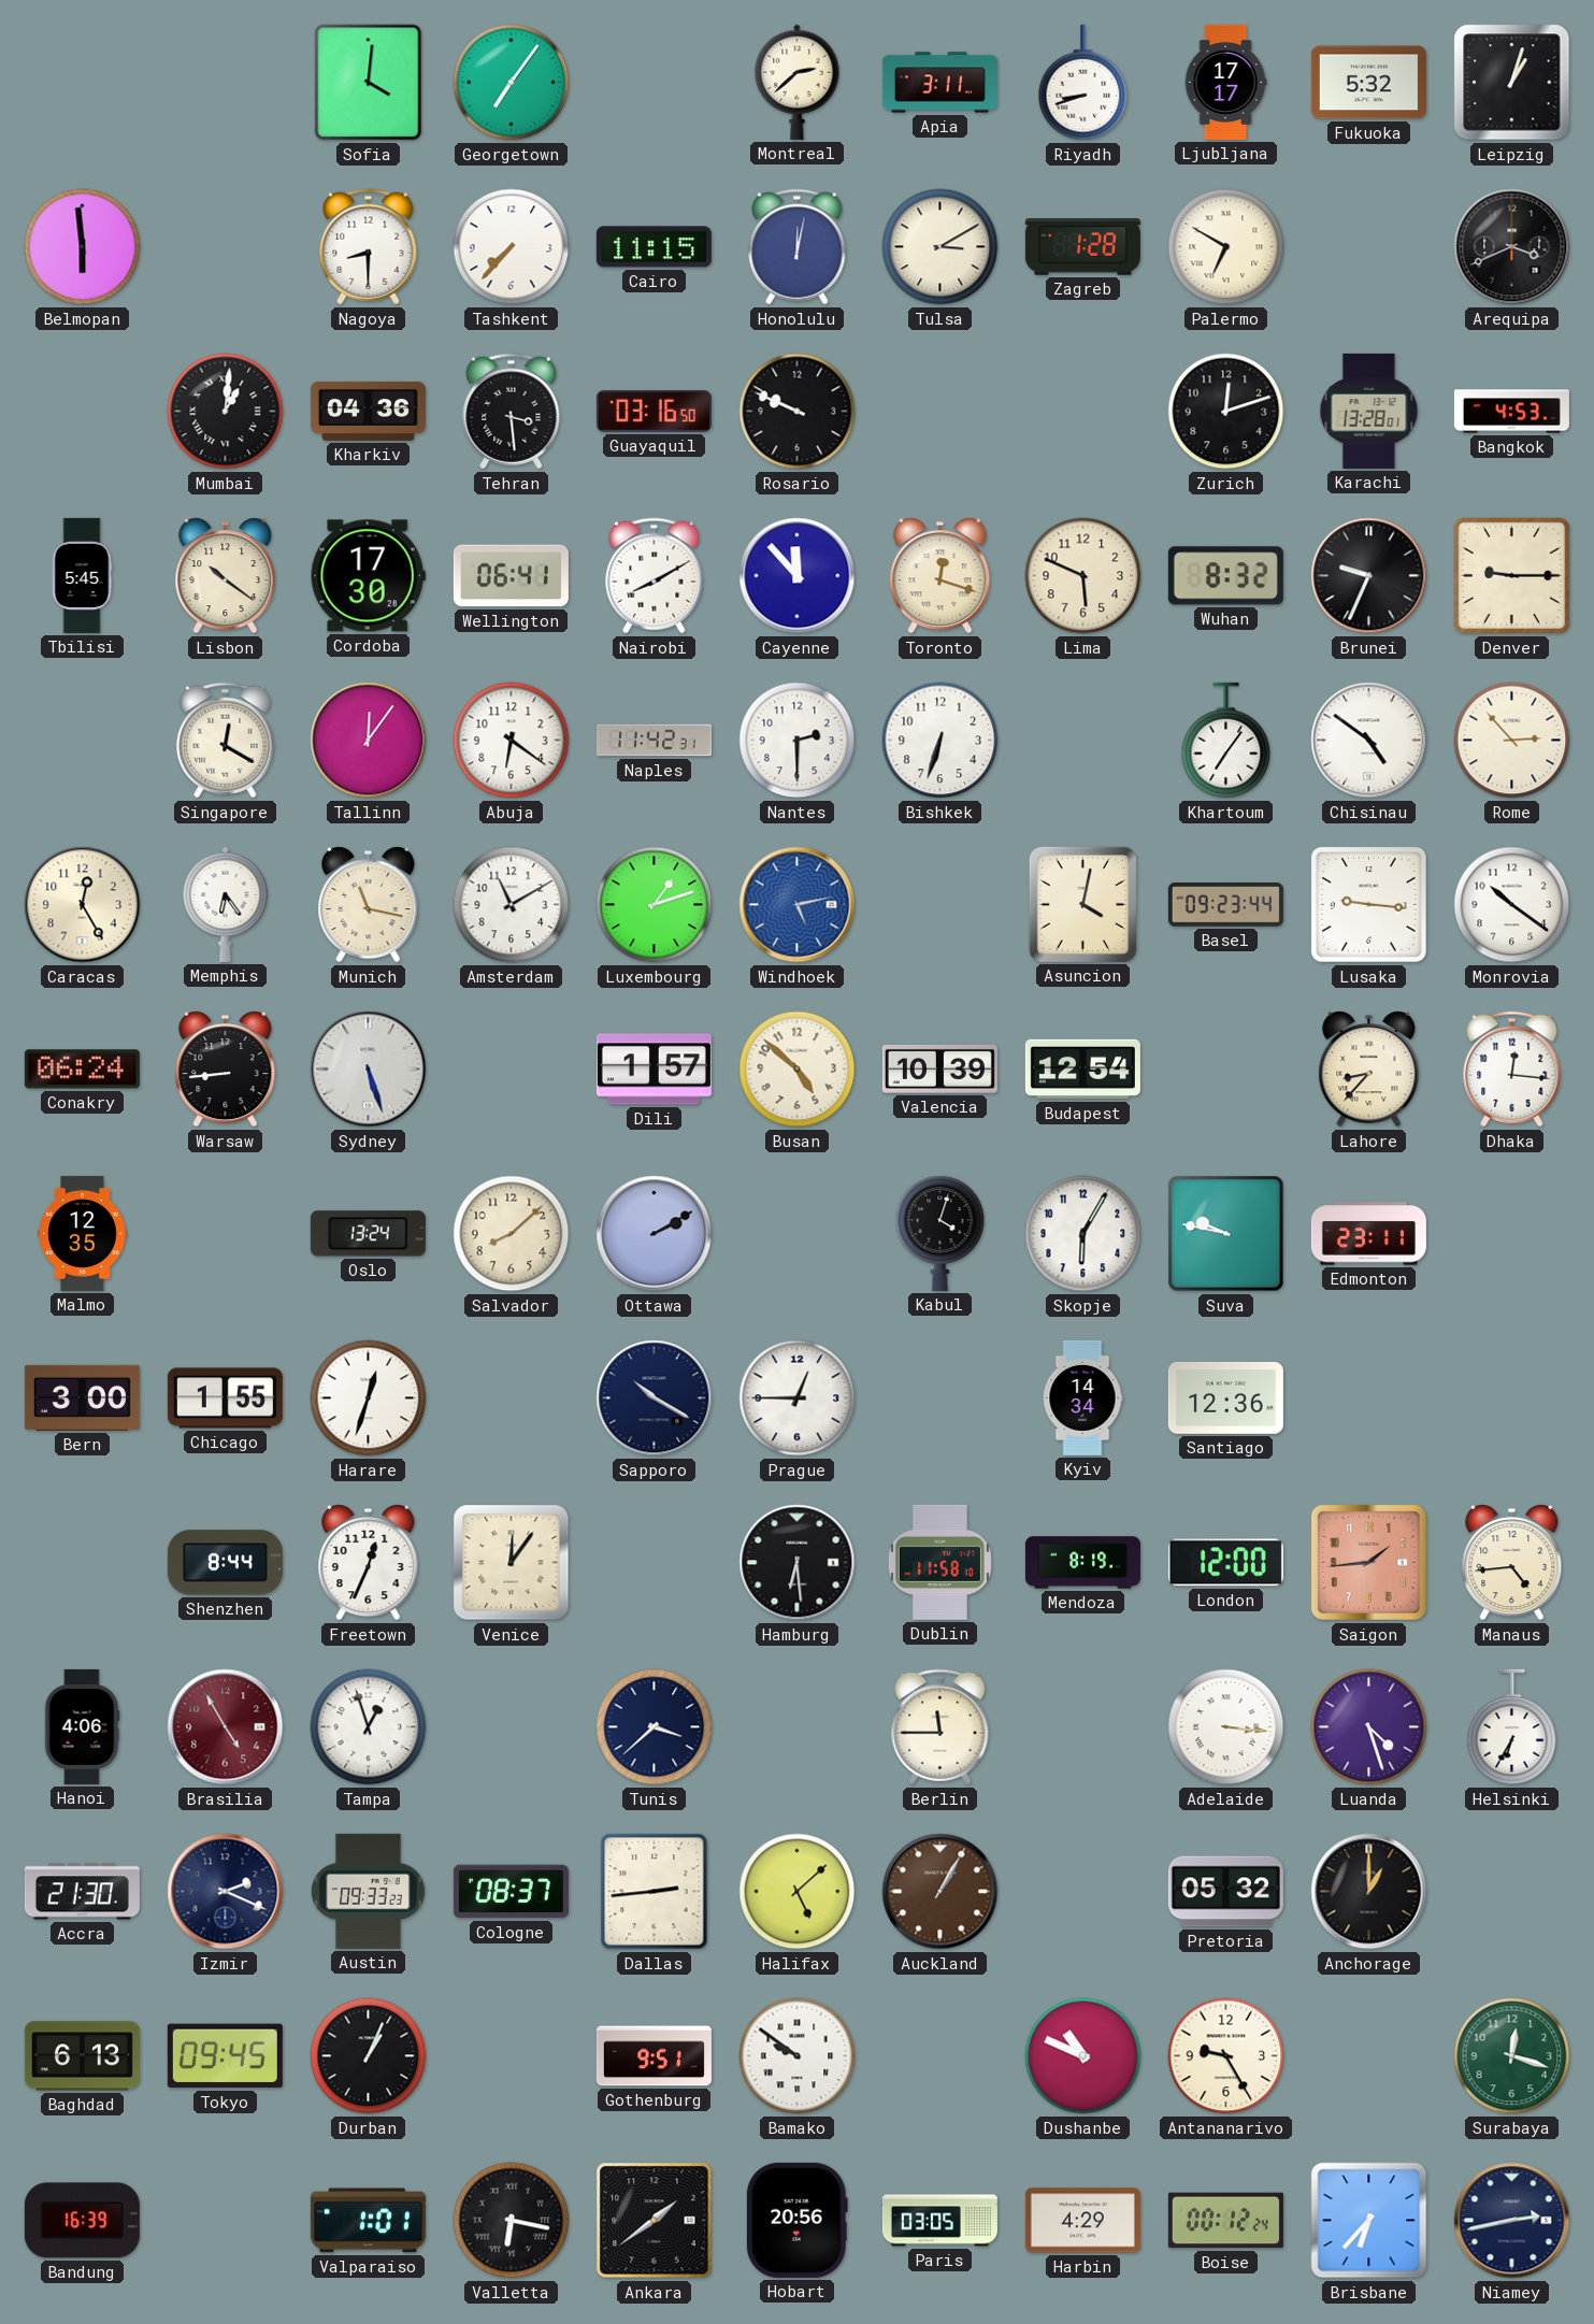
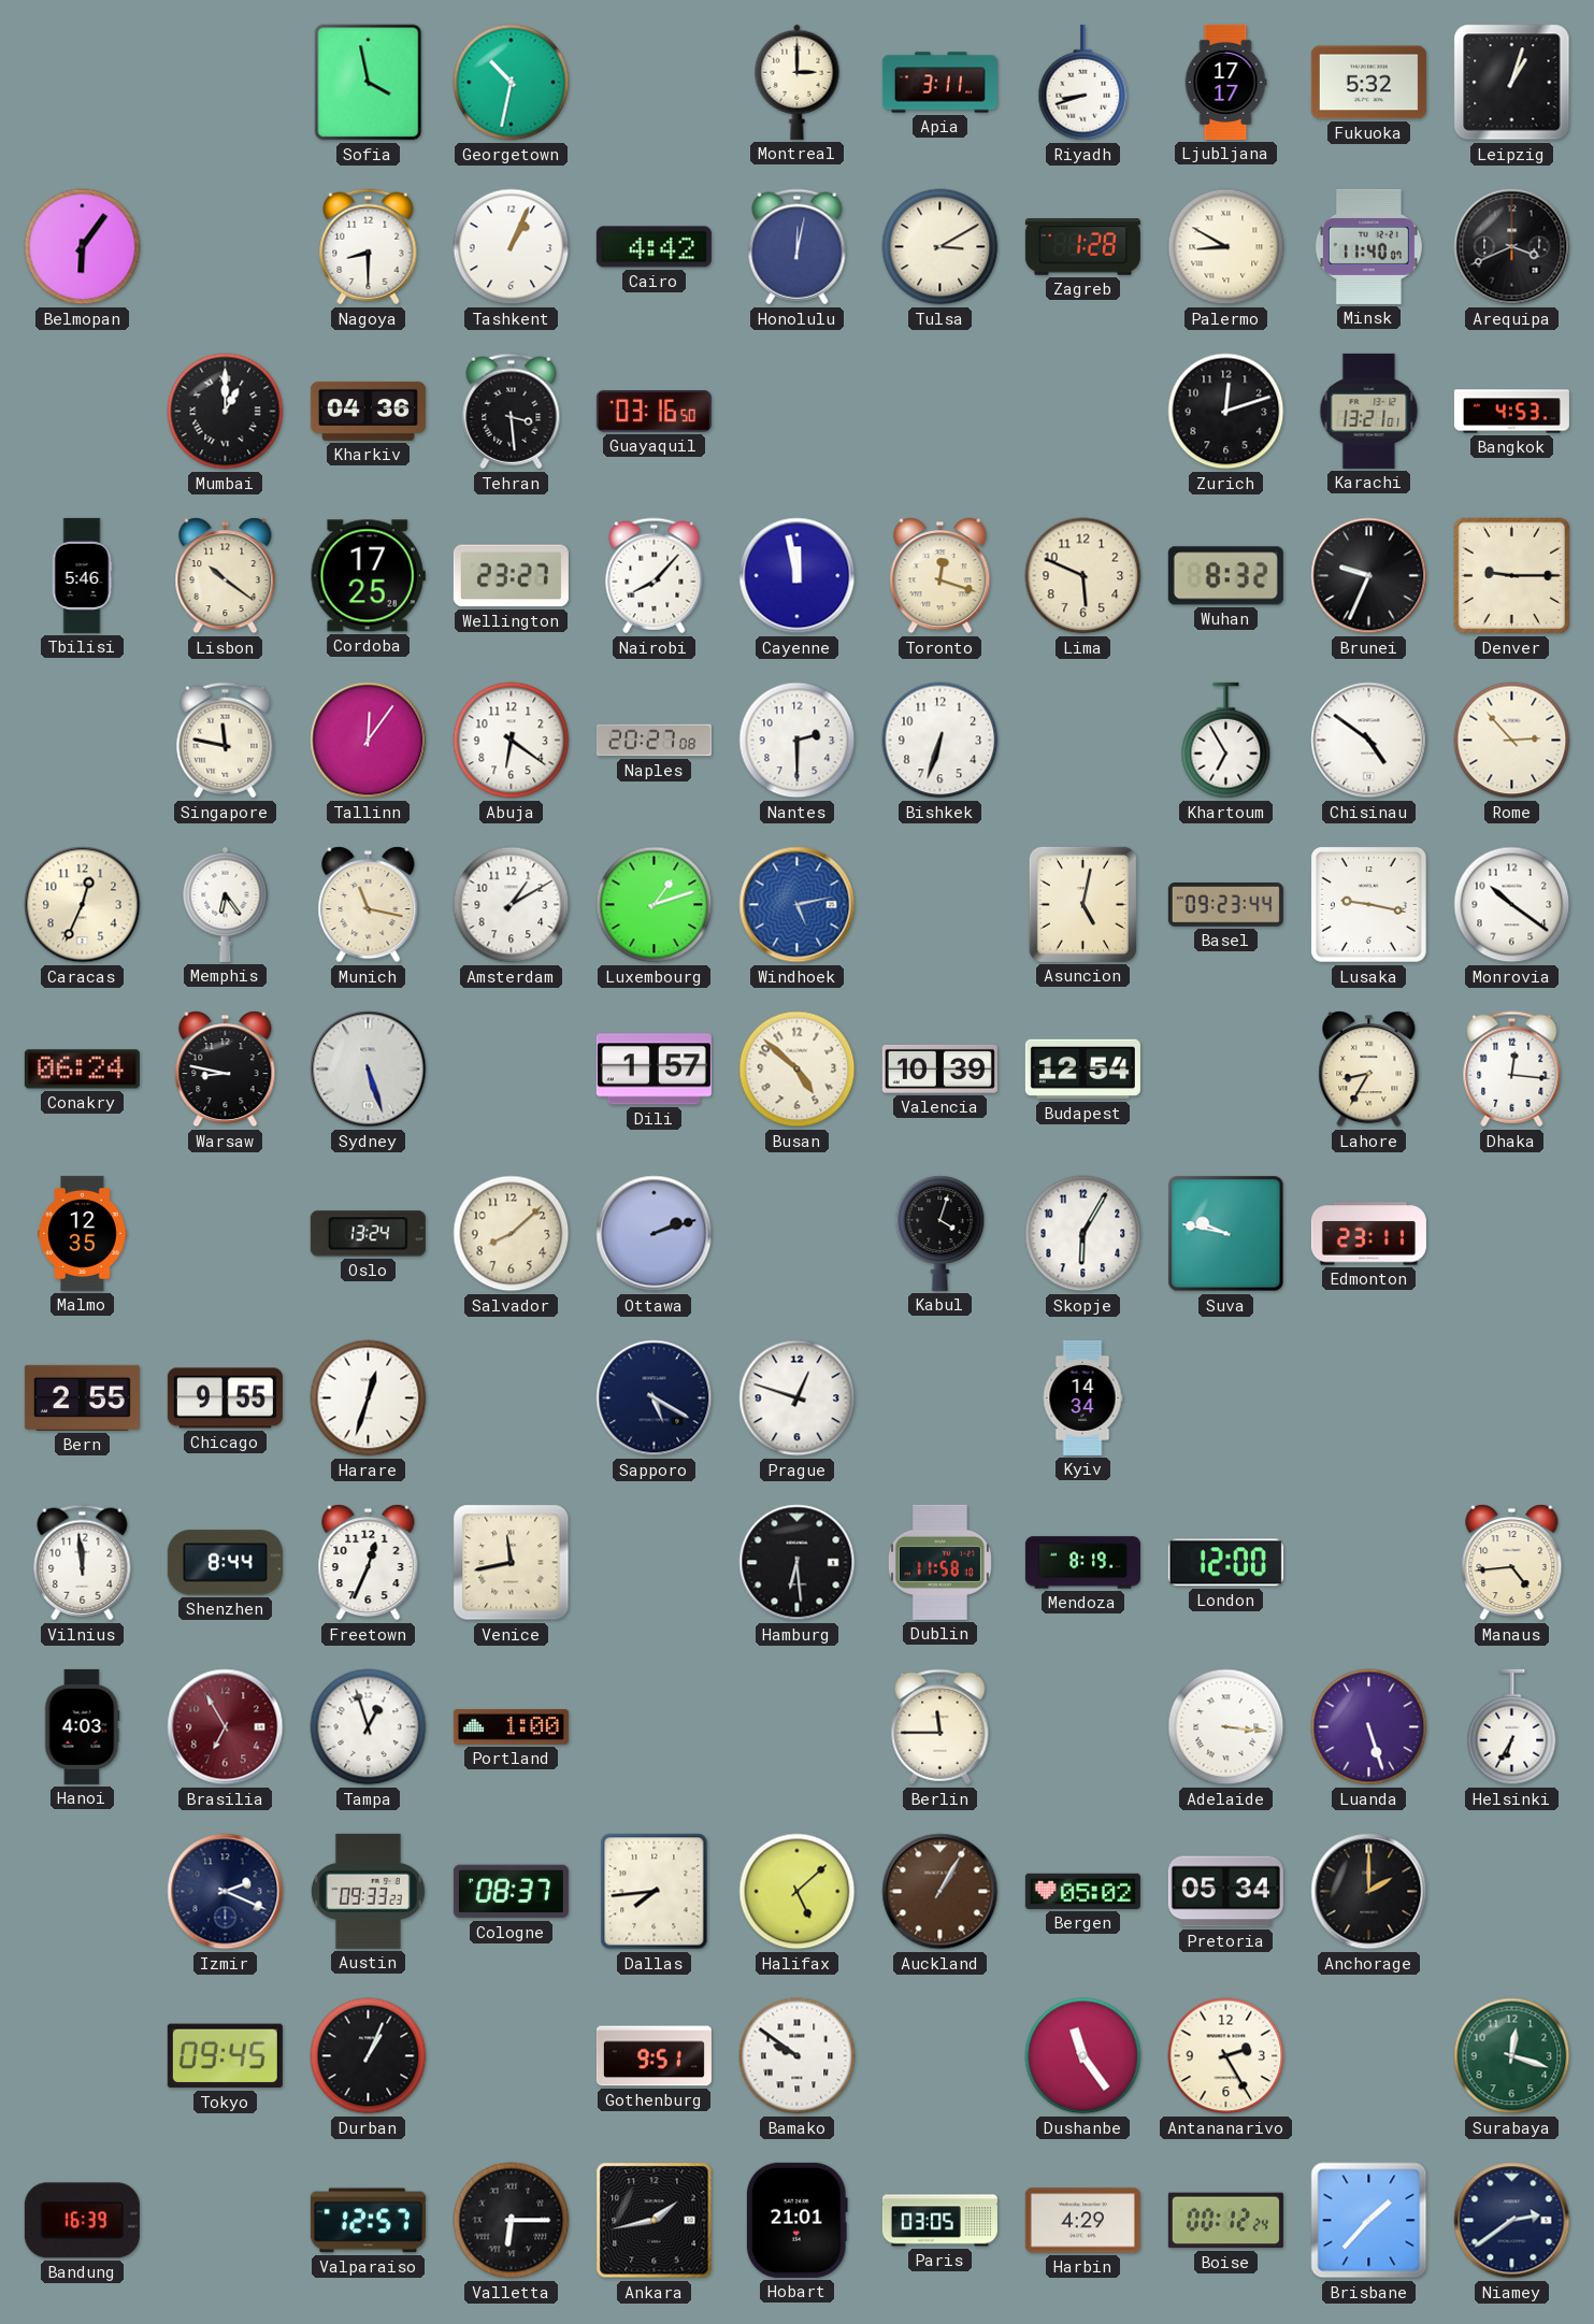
Sofia: 4:01 -> 3:58
Georgetown: 7:06 -> 10:32
Montreal: 2:38 -> 3:00
Belmopan: 5:59 -> 6:06
Tashkent: 7:37 -> 1:04
Cairo: 11:15 -> 4:42
Palermo: 6:50 -> 8:50
Minsk: none -> 11:40
Mumbai: 1:01 -> 1:00
Rosario: 9:49 -> none
Karachi: 13:28 -> 13:21
Tbilisi: 5:45 -> 5:46
Cordoba: 17:30 -> 17:25
Wellington: 06:41 -> 23:27
Nairobi: 8:10 -> 8:07
Cayenne: 11:53 -> 11:58
Singapore: 12:20 -> 11:47
Naples: 11:42 -> 20:27
Khartoum: 7:06 -> 6:55
Caracas: 12:25 -> 12:34
Amsterdam: 11:10 -> 1:10
Asuncion: 4:02 -> 5:02
Lusaka: 9:16 -> 9:17
Warsaw: 8:44 -> 8:47
Lahore: 8:37 -> 8:35
Ottawa: 2:10 -> 2:12
Bern: 3:00 -> 2:55
Chicago: 1:55 -> 9:55
Sapporo: 10:20 -> 5:20
Prague: 12:45 -> 12:48
Santiago: 12:36 -> none
Vilnius: none -> 11:59
Venice: 12:06 -> 11:43
Saigon: 1:44 -> none
Hanoi: 4:06 -> 4:03
Brasilia: 4:55 -> 6:55
Portland: none -> 1:00
Tunis: 3:38 -> none
Luanda: 4:27 -> 5:27
Accra: 21:30 -> none
Dallas: 2:44 -> 7:44
Bergen: none -> 05:02
Pretoria: 05:32 -> 05:34
Anchorage: 1:00 -> 2:00
Baghdad: 6:13 -> none
Dushanbe: 10:49 -> 11:24
Antananarivo: 9:25 -> 2:25
Valparaiso: 1:01 -> 12:57
Valletta: 6:17 -> 6:15
Ankara: 1:39 -> 1:43
Hobart: 20:56 -> 21:01
Brisbane: 6:37 -> 1:37
Niamey: 2:43 -> 2:39
